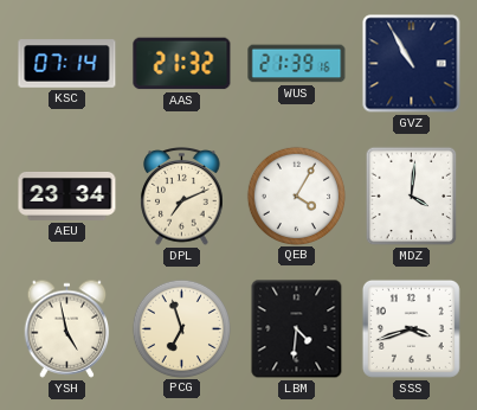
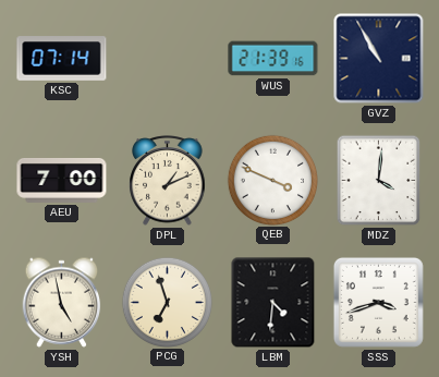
AAS: 21:32 -> none
AEU: 23:34 -> 7:00
DPL: 7:11 -> 1:11
QEB: 4:05 -> 3:49
